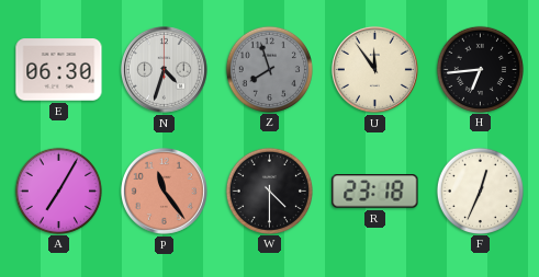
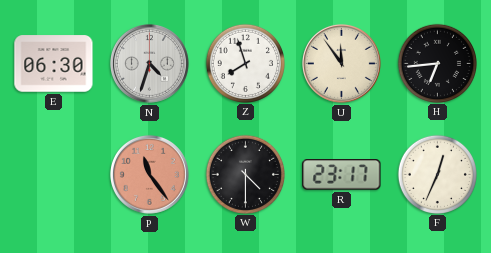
Z dial: grey -> white
A: 7:05 -> none
R: 23:18 -> 23:17
